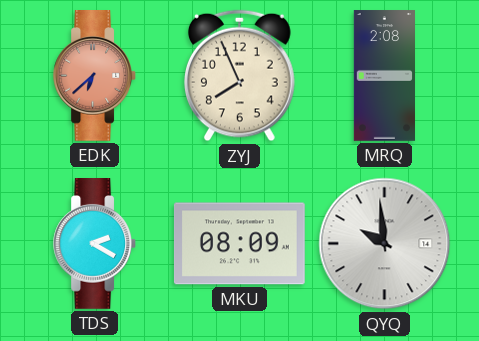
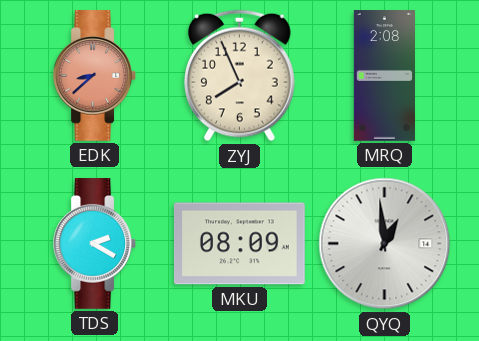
EDK: 6:38 -> 8:38
QYQ: 9:59 -> 12:59
